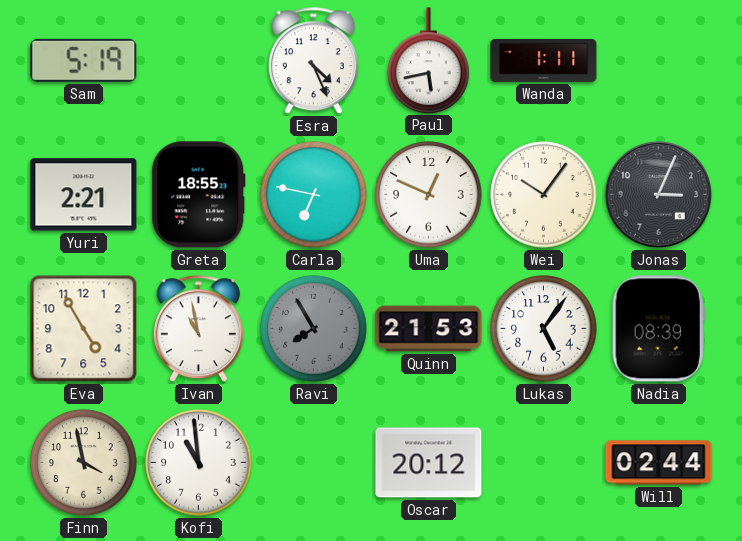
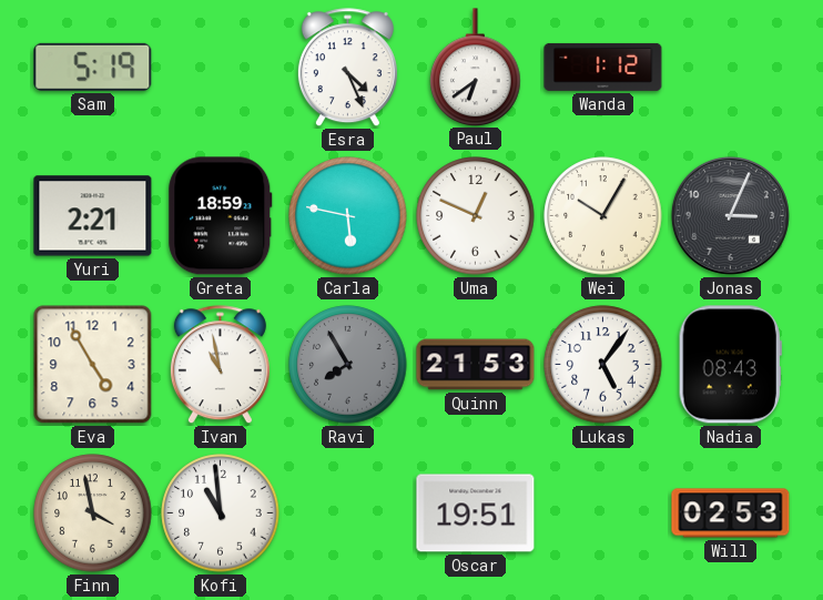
Paul: 5:43 -> 6:39
Wanda: 1:11 -> 1:12
Greta: 18:55 -> 18:59
Carla: 6:47 -> 5:47
Wei: 10:06 -> 10:05
Nadia: 08:39 -> 08:43
Oscar: 20:12 -> 19:51
Will: 02:44 -> 02:53
